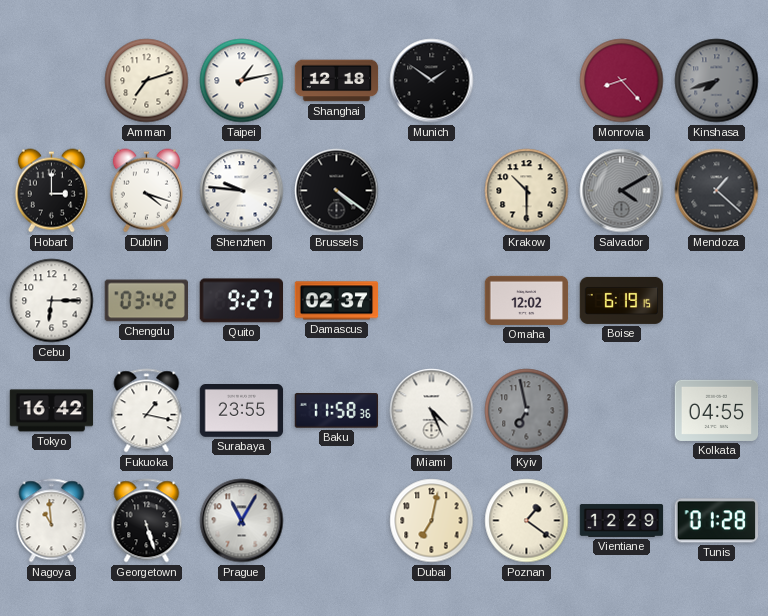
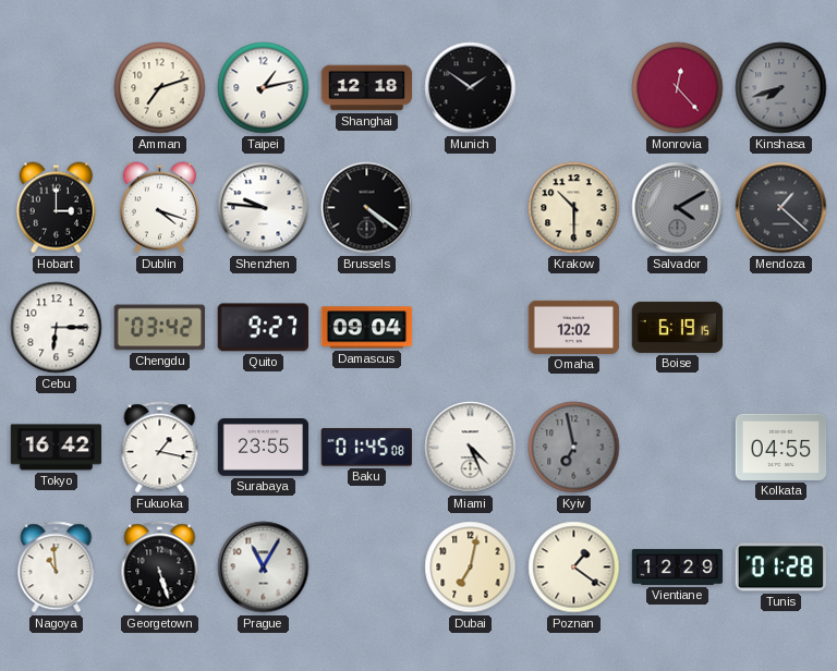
Monrovia: 8:23 -> 12:23
Damascus: 02:37 -> 09:04
Baku: 11:58 -> 01:45
